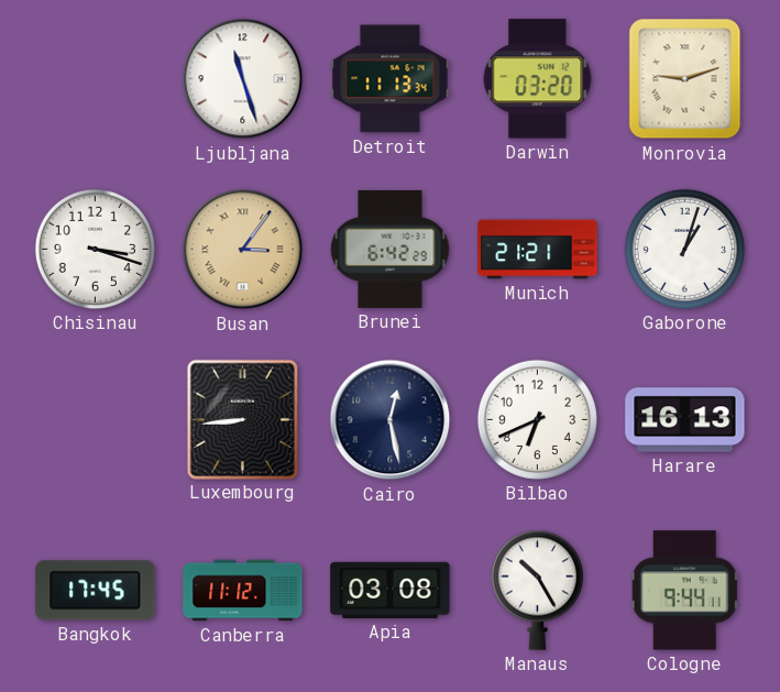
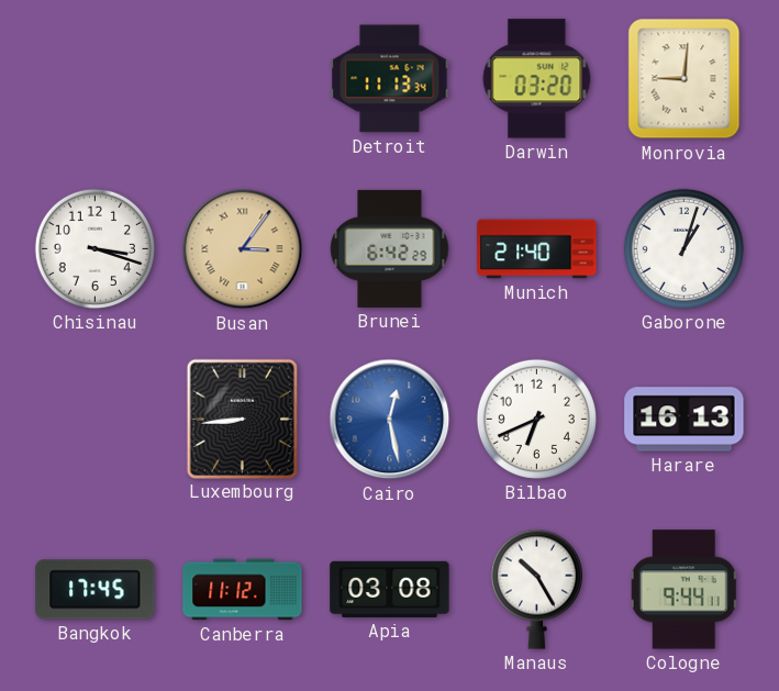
Ljubljana: 11:27 -> none
Monrovia: 9:12 -> 9:01
Munich: 21:21 -> 21:40
Cairo dial: navy -> blue
